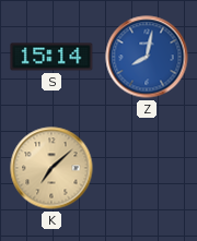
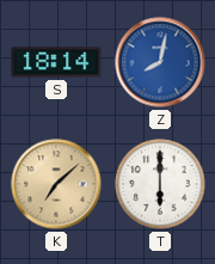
S: 15:14 -> 18:14
T: none -> 6:00
